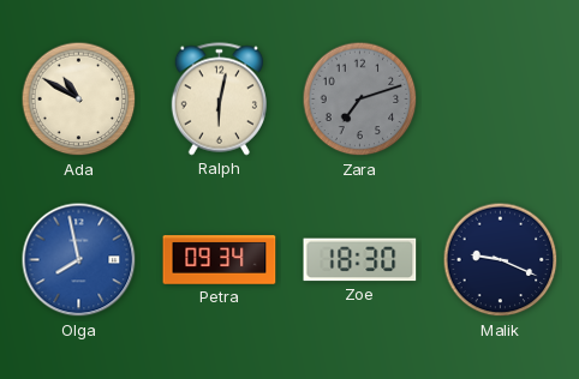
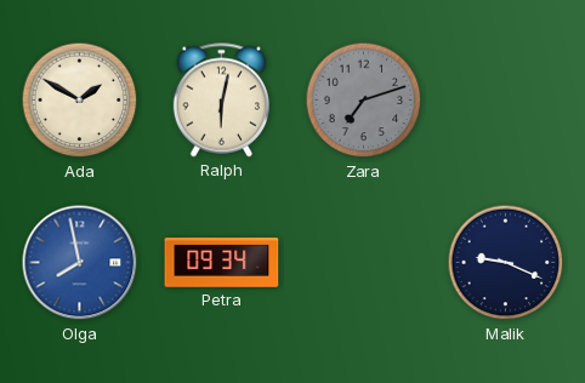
Ada: 10:50 -> 1:50
Zoe: 18:30 -> none
